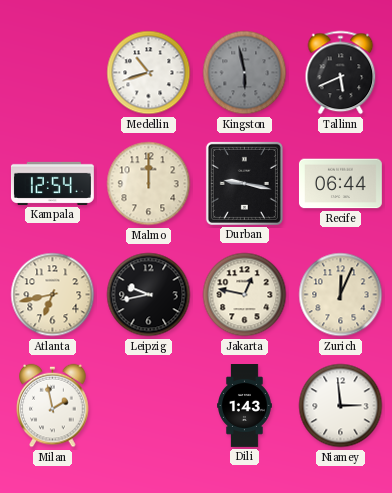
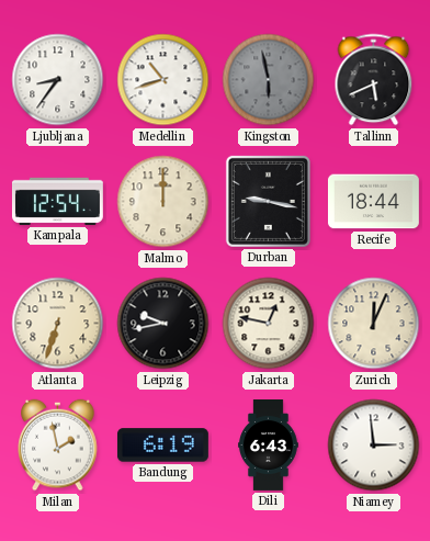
Ljubljana: none -> 8:36
Recife: 06:44 -> 18:44
Atlanta: 6:43 -> 6:33
Bandung: none -> 6:19
Dili: 1:43 -> 6:43
